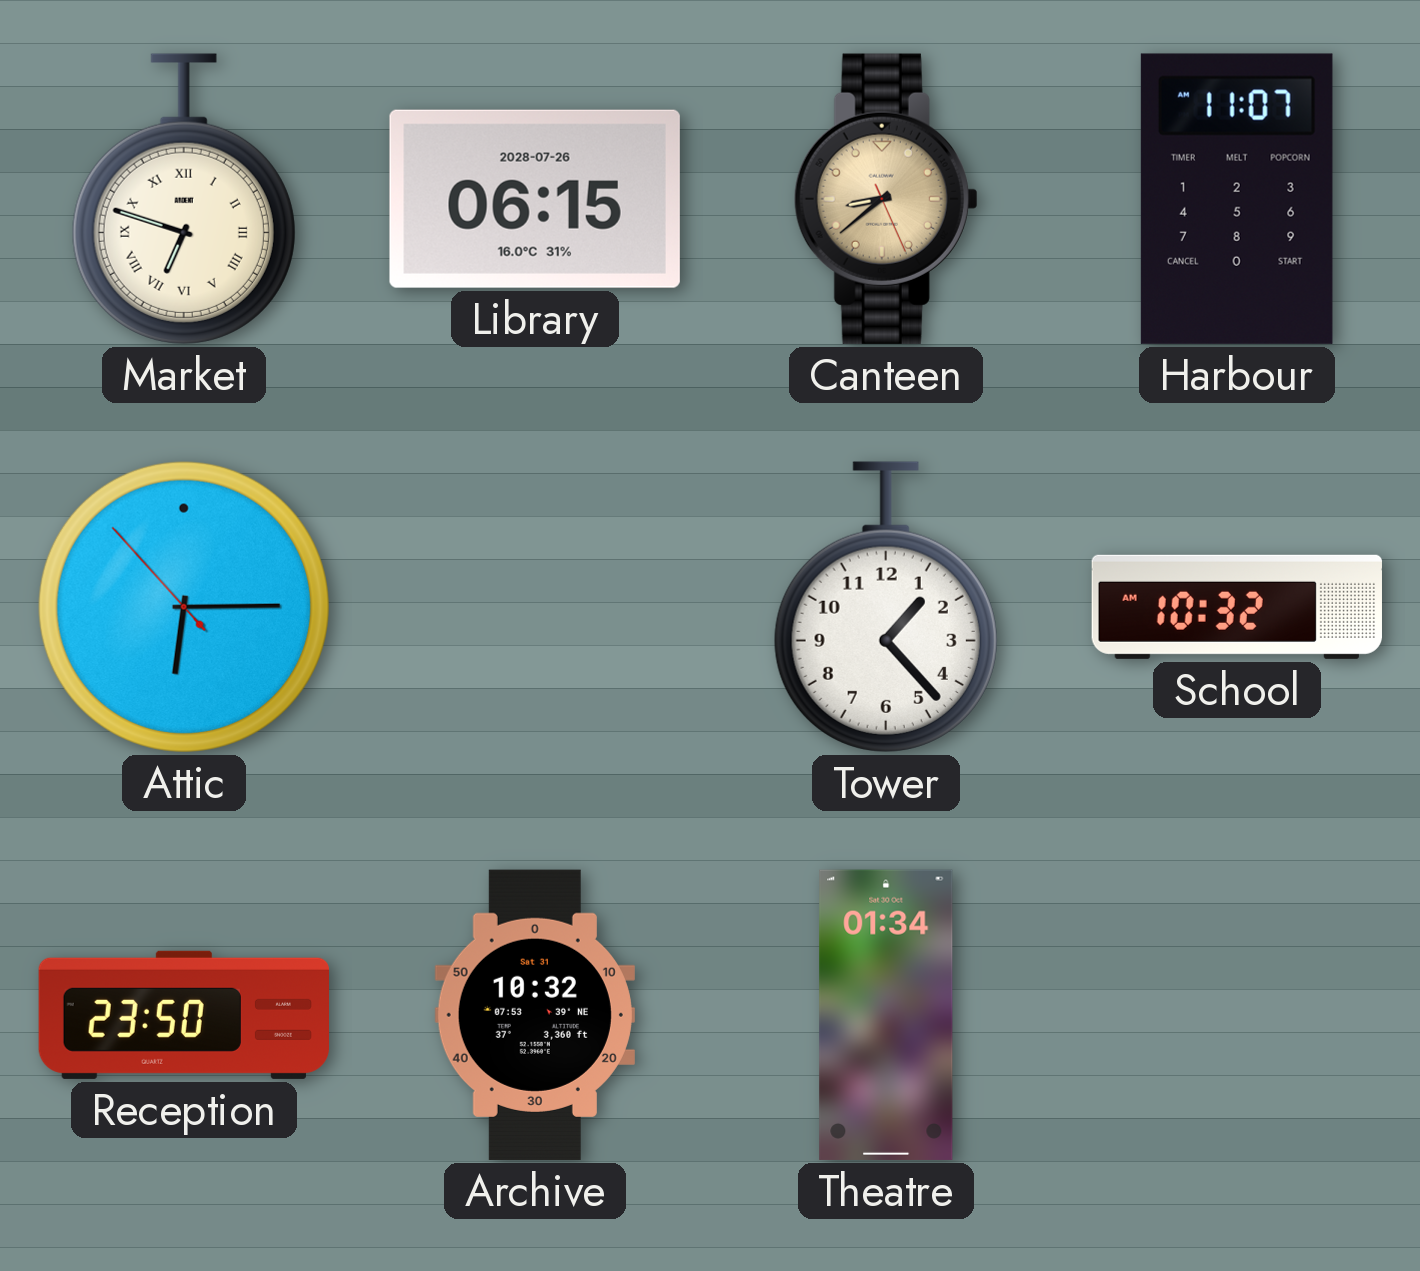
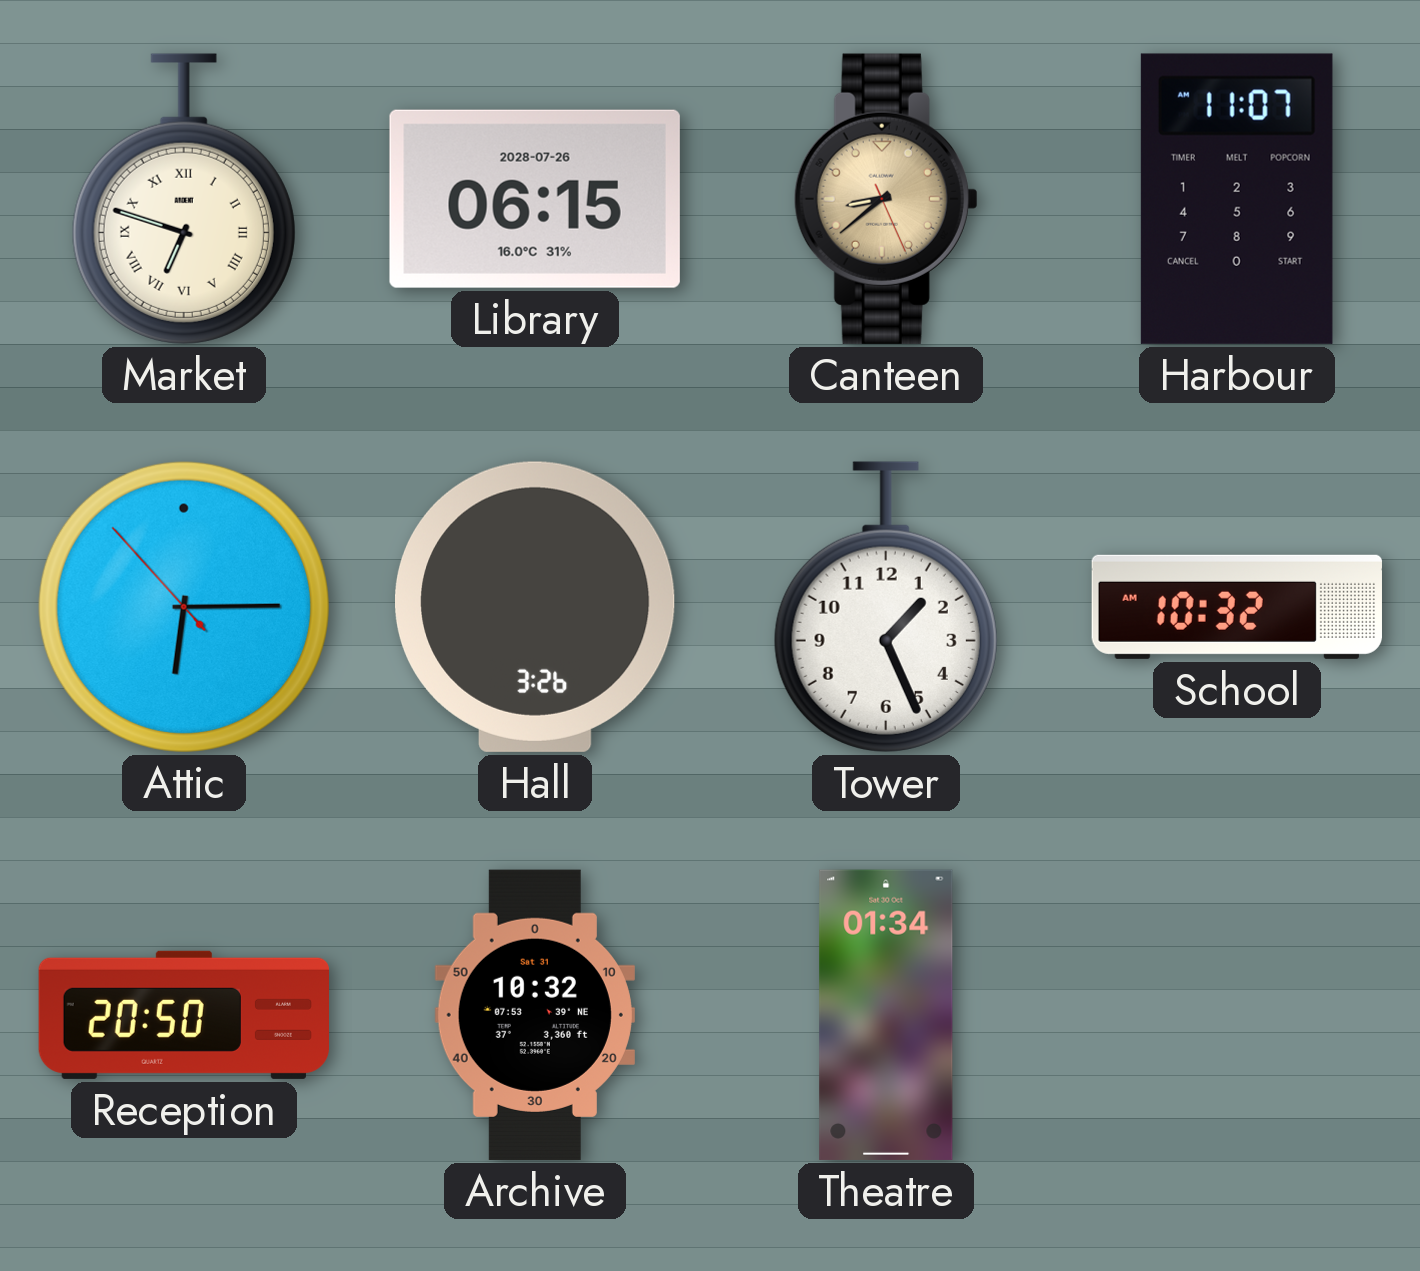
Hall: none -> 3:26
Tower: 1:23 -> 1:26
Reception: 23:50 -> 20:50
